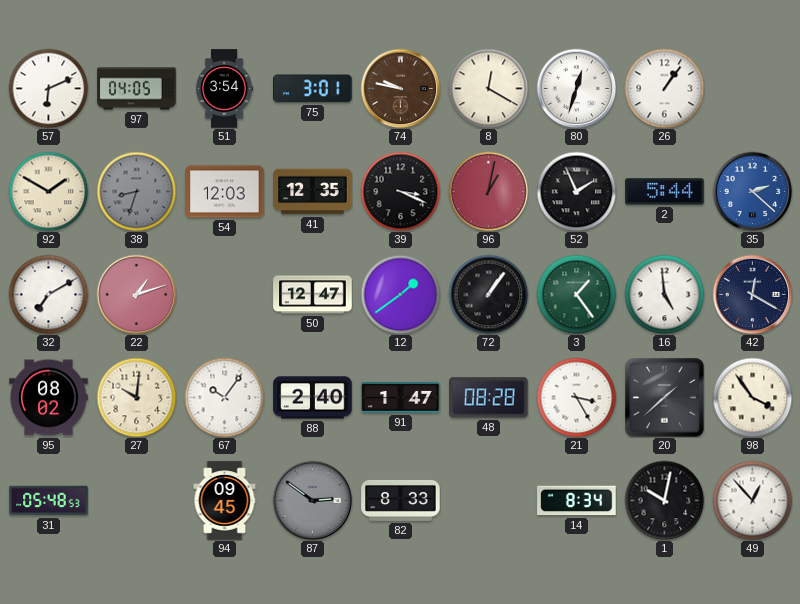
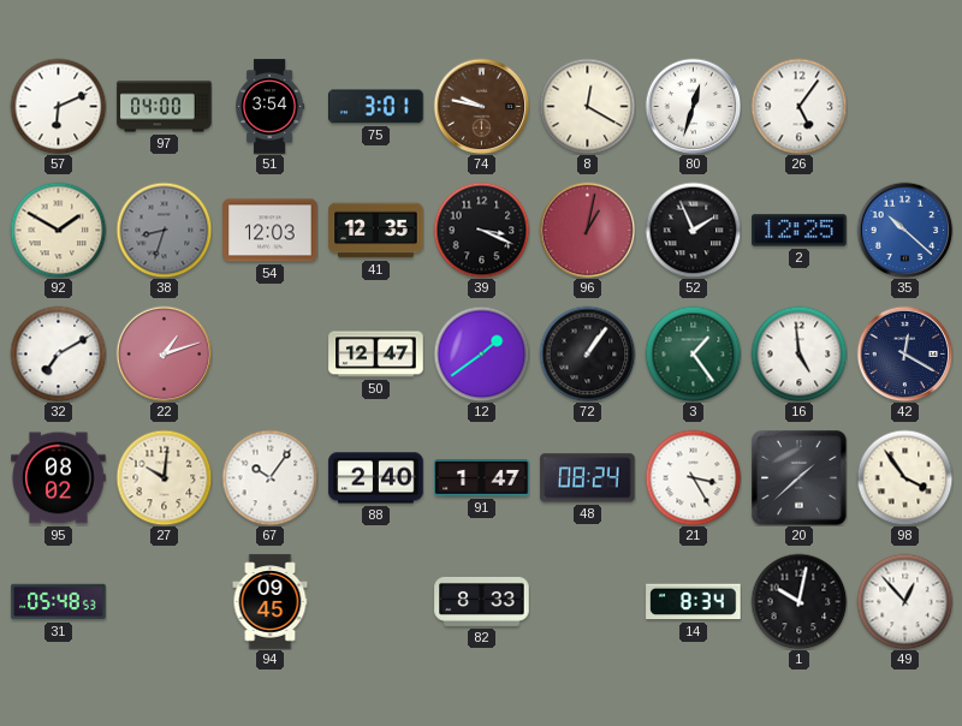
97: 04:05 -> 04:00
26: 1:06 -> 5:06
2: 5:44 -> 12:25
35: 2:22 -> 10:22
48: 08:28 -> 08:24
87: 2:51 -> none
